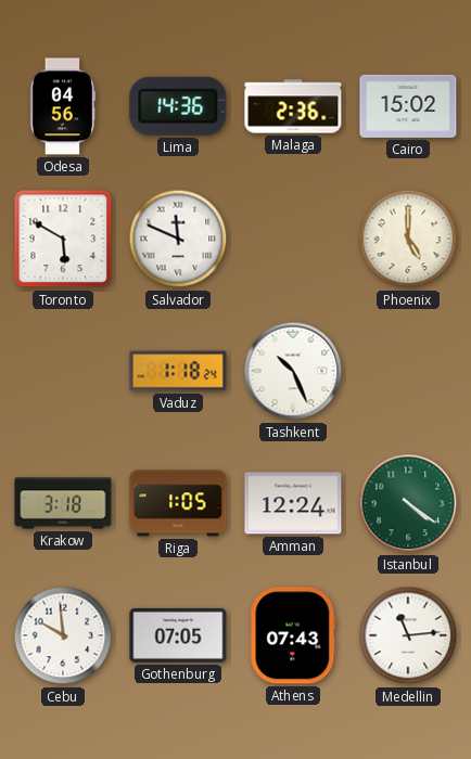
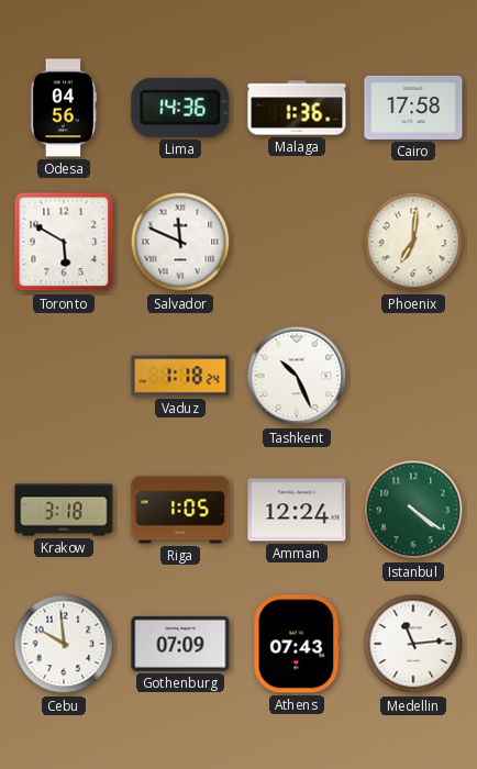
Malaga: 2:36 -> 1:36
Cairo: 15:02 -> 17:58
Phoenix: 5:00 -> 7:01
Gothenburg: 07:05 -> 07:09
